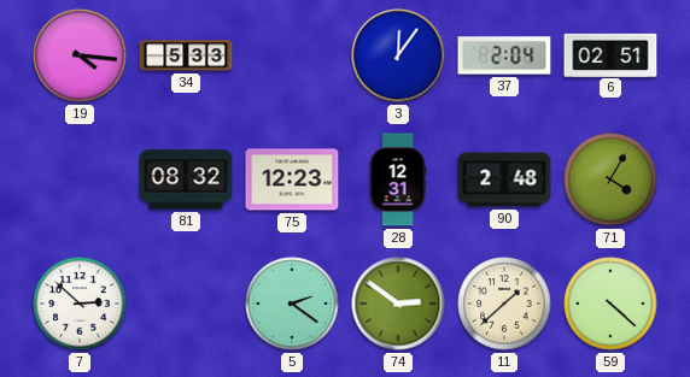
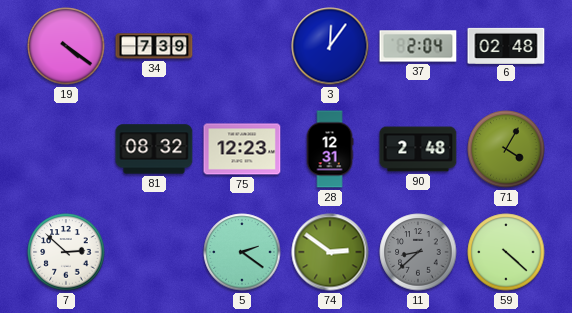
19: 4:16 -> 4:21
34: 5:33 -> 7:39
6: 02:51 -> 02:48
11: 1:38 -> 8:38
11 dial: cream -> grey
